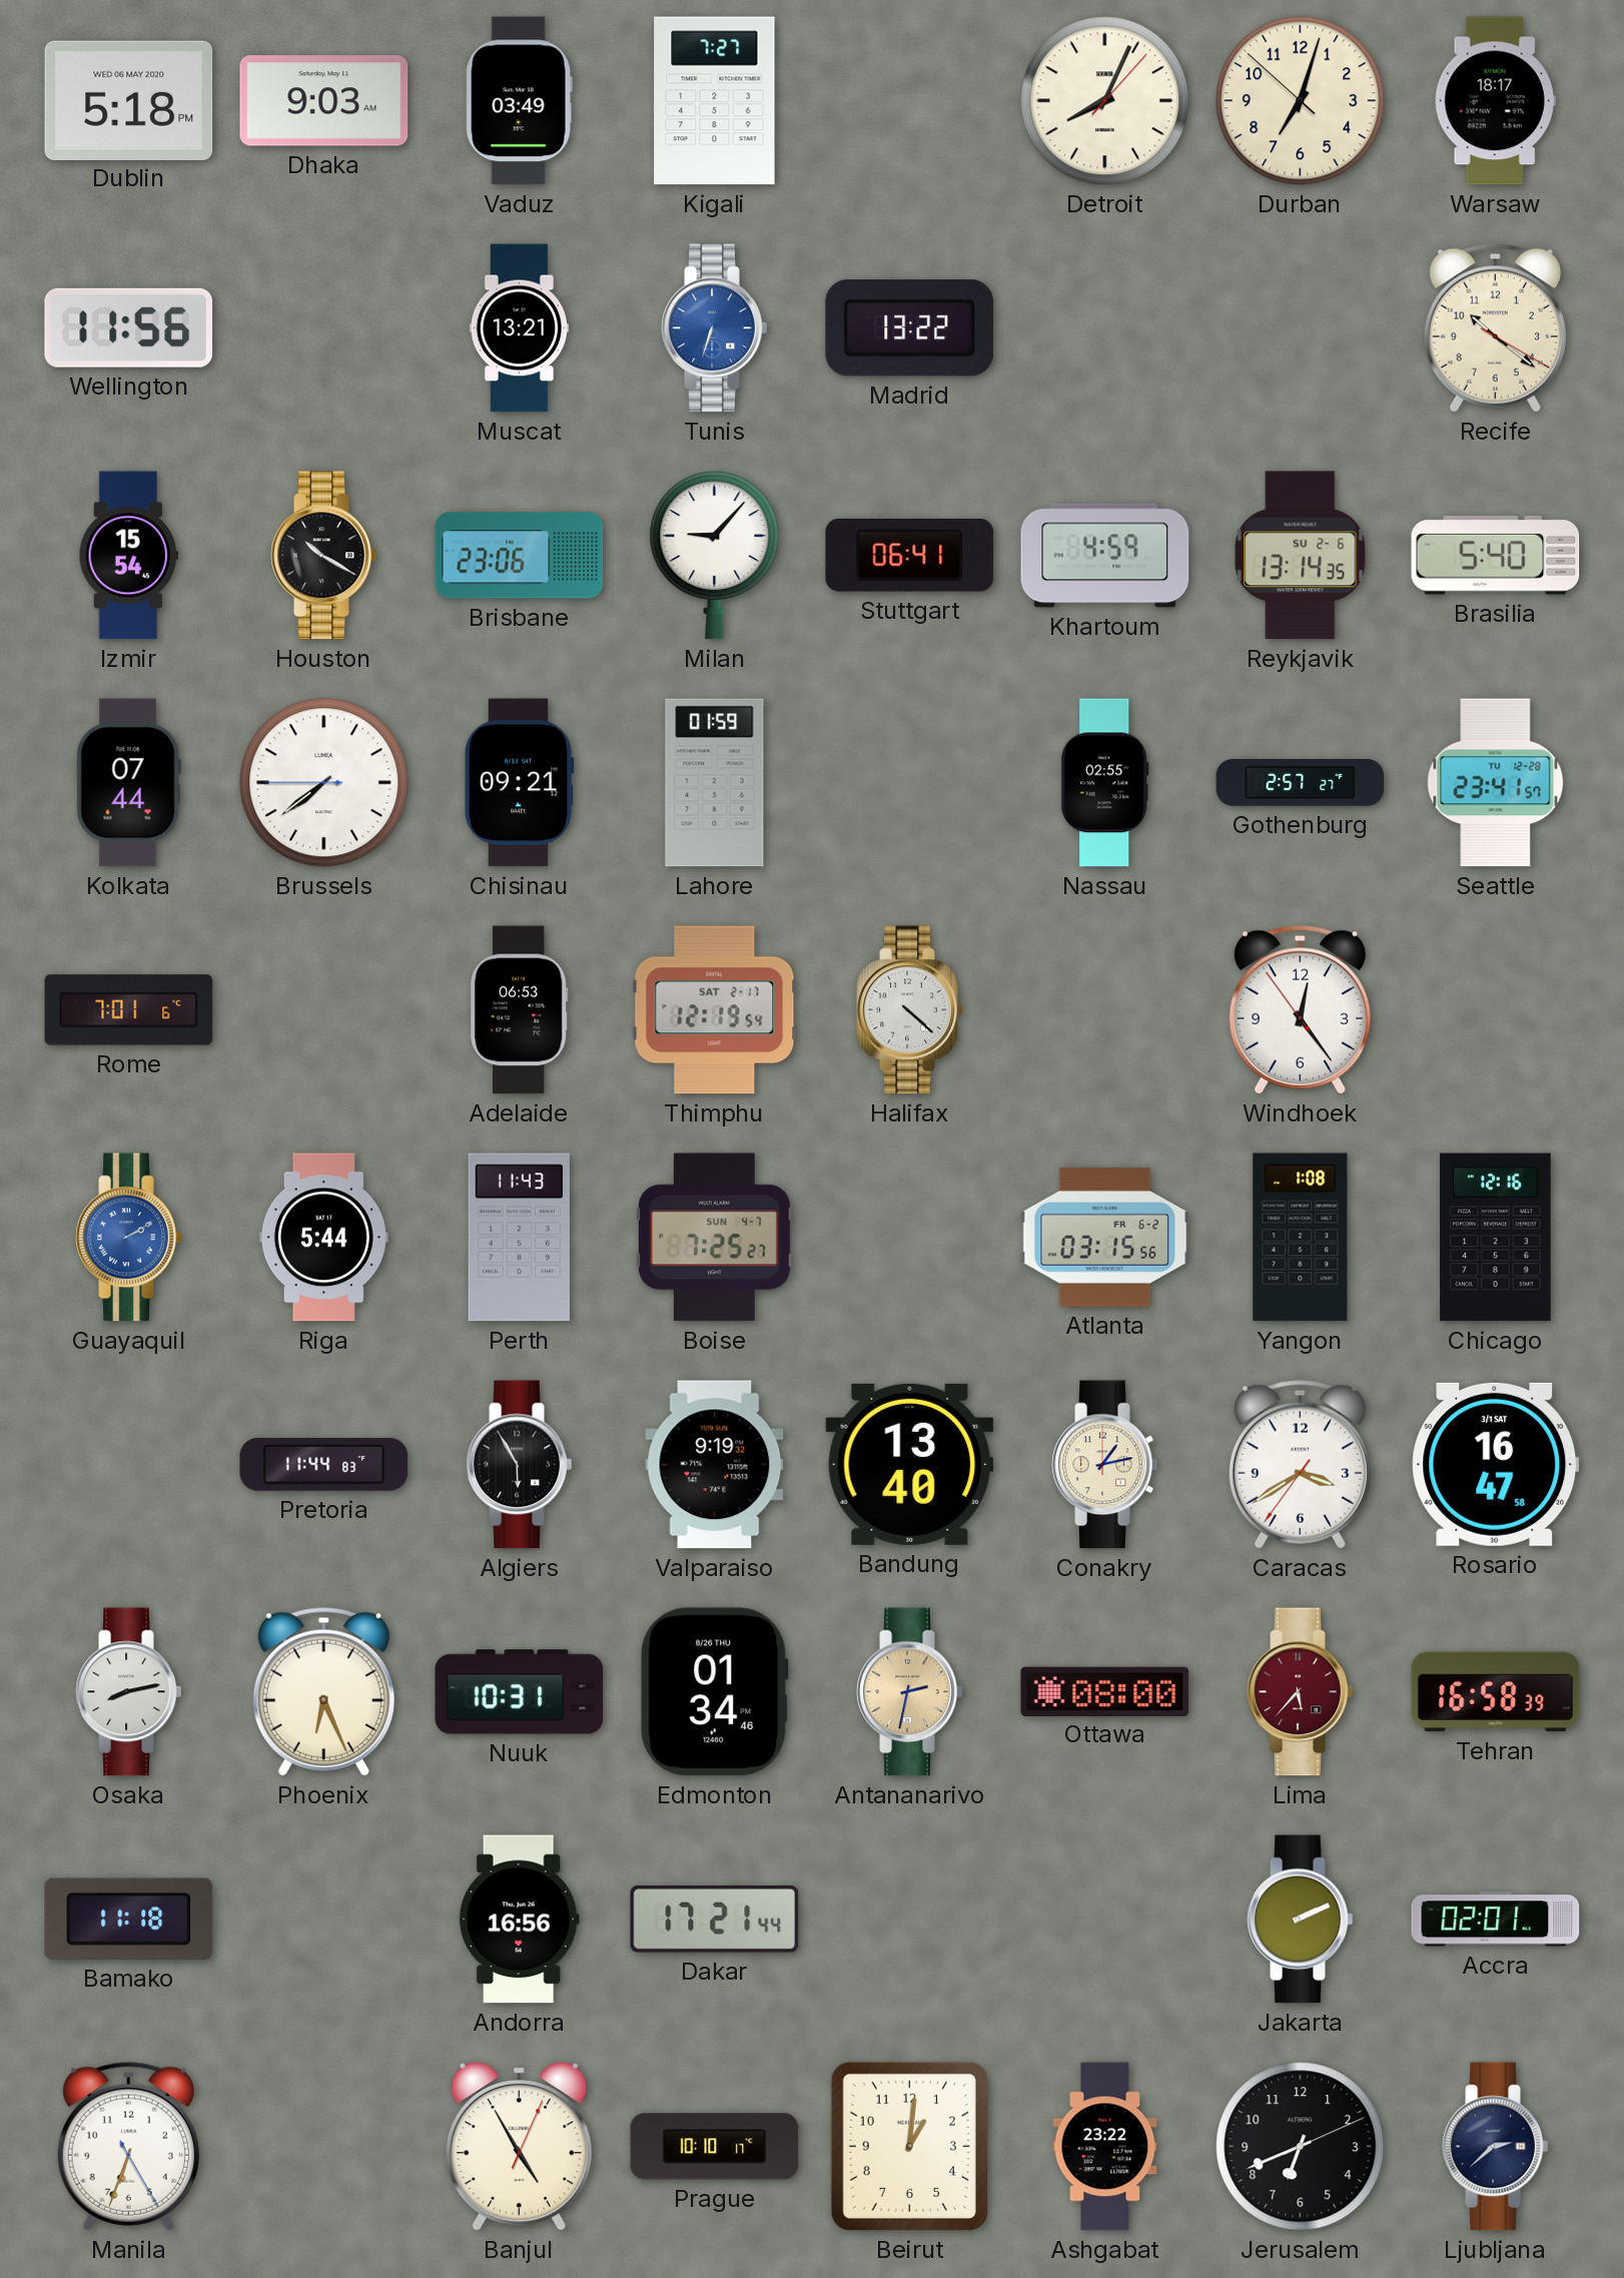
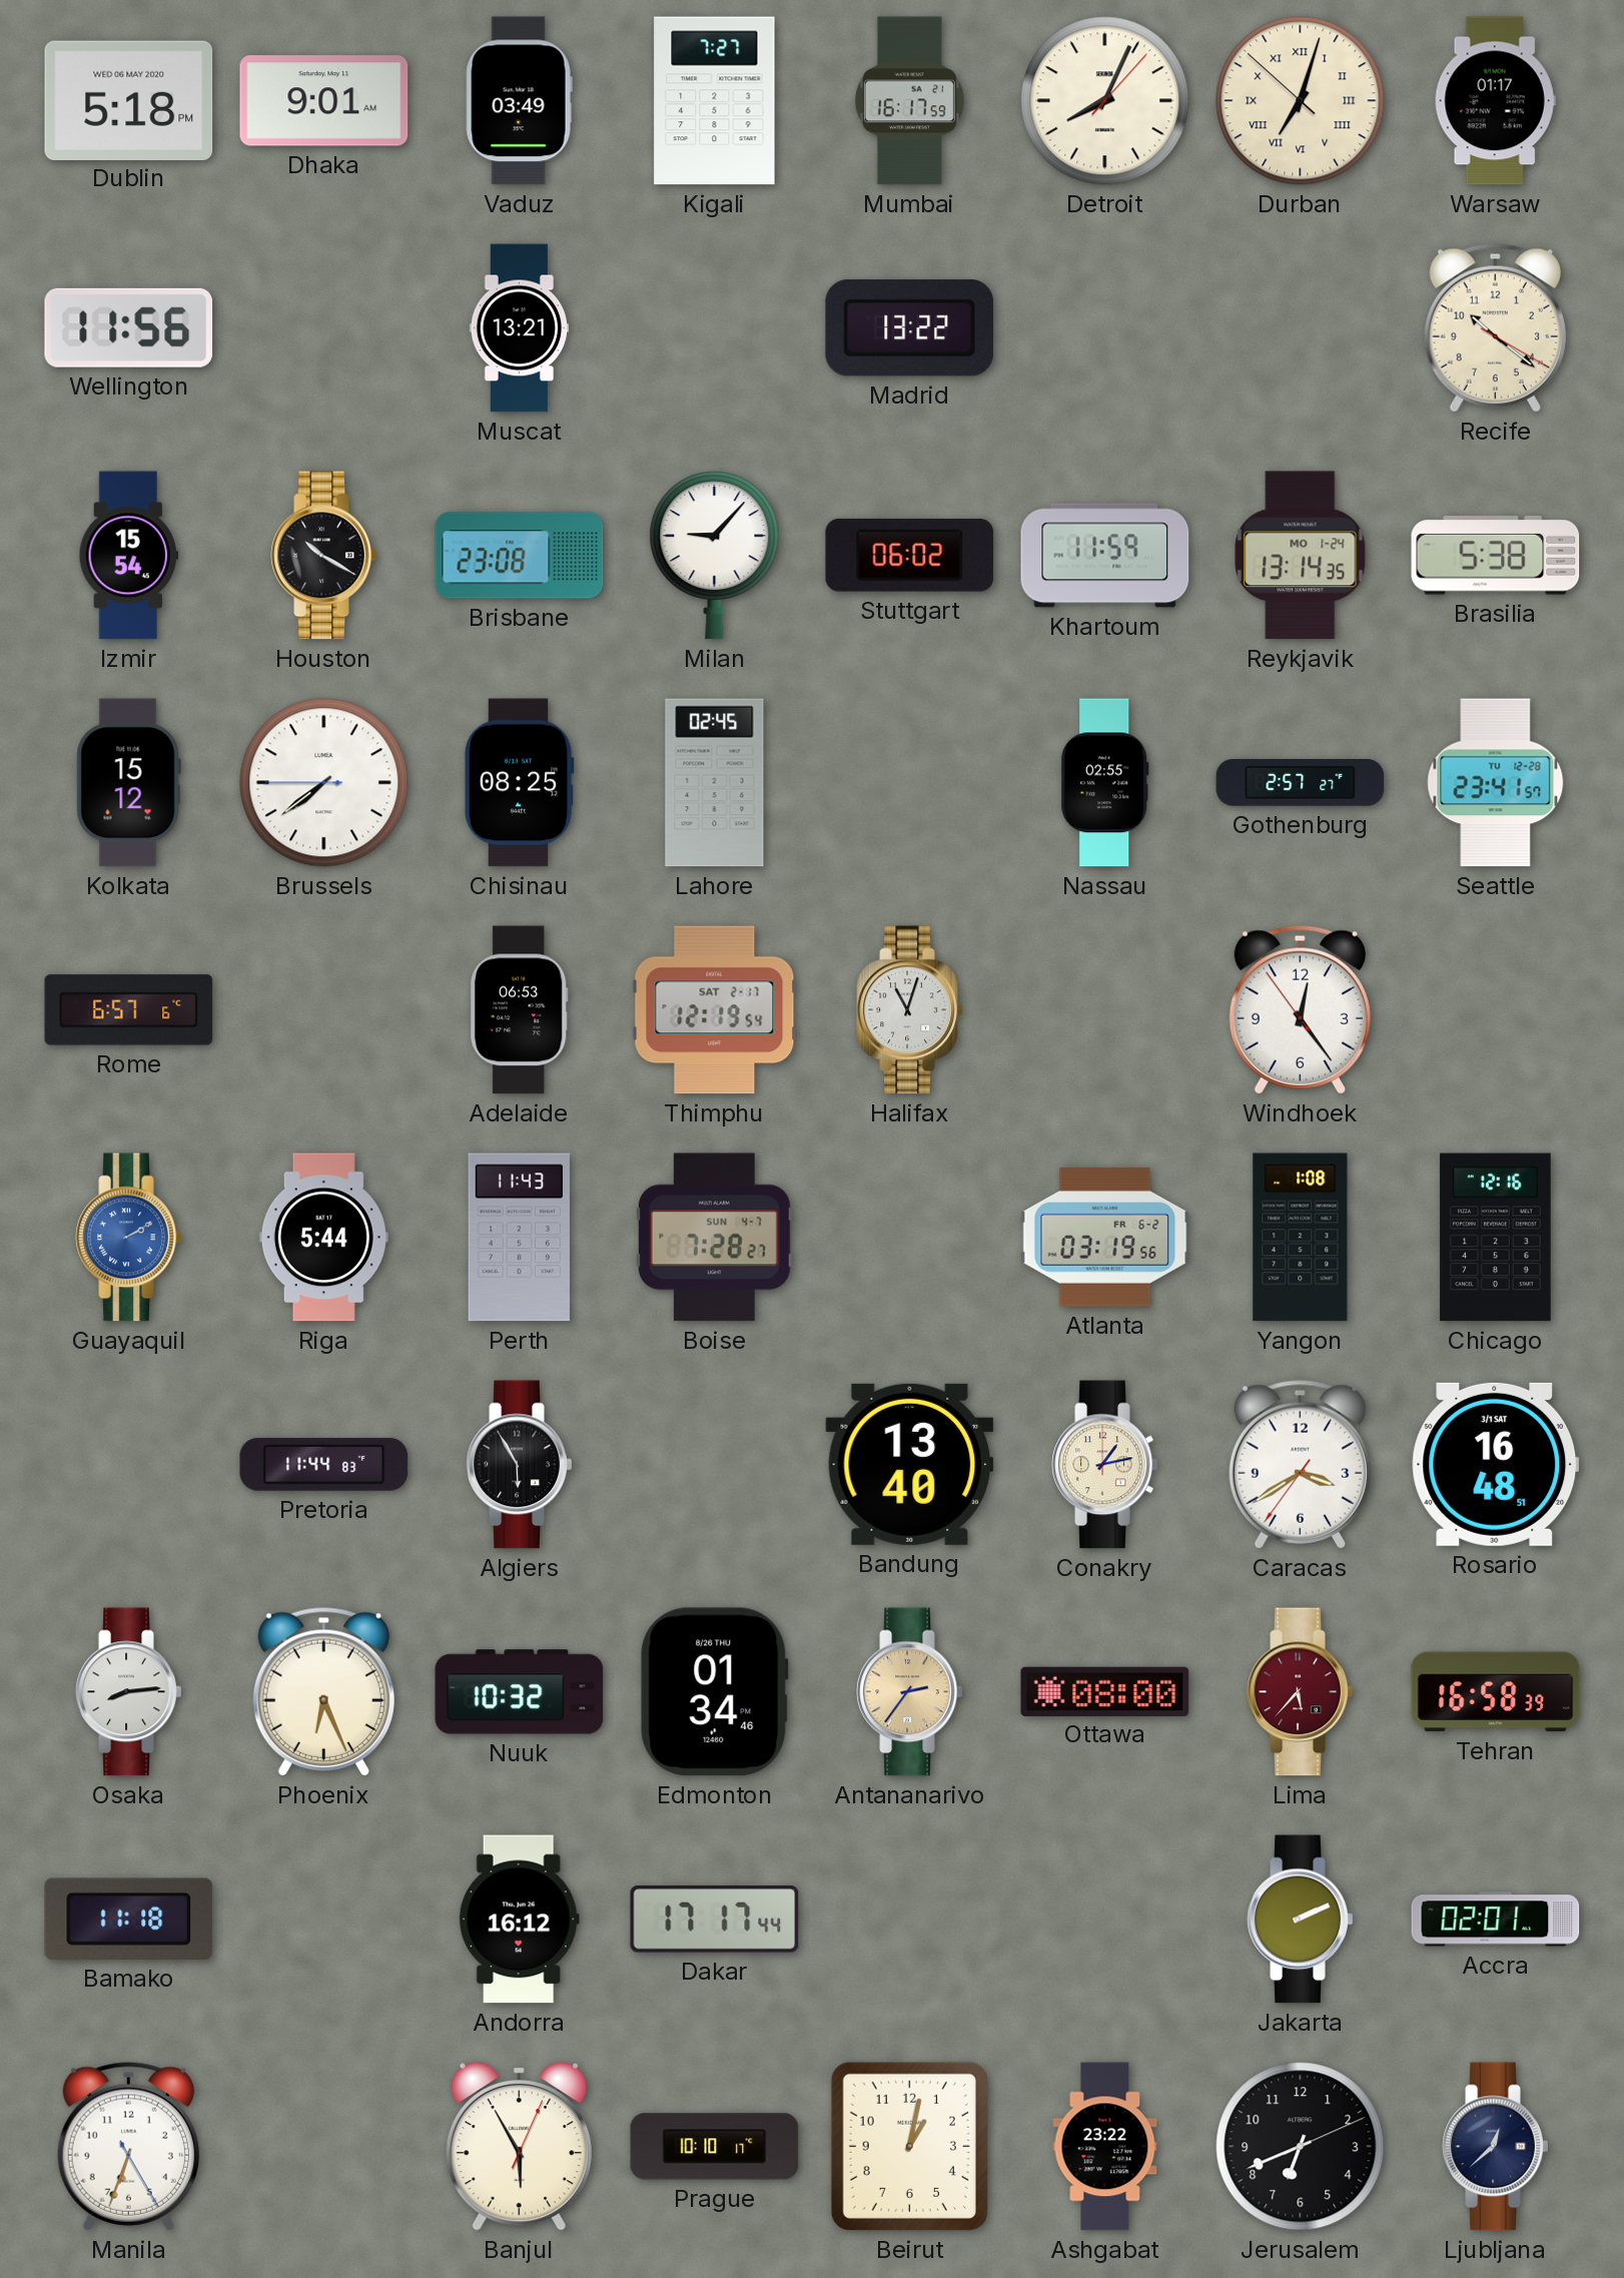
Dhaka: 9:03 -> 9:01
Mumbai: none -> 16:17
Durban numerals: Arabic -> Roman
Warsaw: 18:17 -> 01:17
Tunis: 6:33 -> none
Brisbane: 23:06 -> 23:08
Stuttgart: 06:41 -> 06:02
Khartoum: 4:59 -> 11:59
Reykjavik date: SU 2-6 -> MO 1-24
Brasilia: 5:40 -> 5:38
Kolkata: 07:44 -> 15:12
Chisinau: 09:21 -> 08:25
Lahore: 01:59 -> 02:45
Rome: 7:01 -> 6:57
Halifax: 4:22 -> 11:03
Boise: 7:25 -> 7:28
Atlanta: 03:15 -> 03:19
Valparaiso: 9:19 -> none
Rosario: 16:47 -> 16:48
Osaka: 8:13 -> 8:14
Nuuk: 10:31 -> 10:32
Antananarivo: 2:32 -> 2:36
Andorra: 16:56 -> 16:12
Dakar: 17:21 -> 17:17
Banjul: 4:55 -> 5:55
Beirut: 1:01 -> 1:02
Ljubljana: 2:38 -> 12:38
